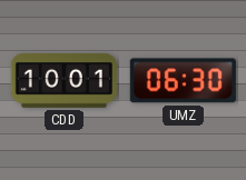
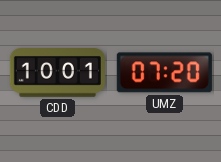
UMZ: 06:30 -> 07:20
